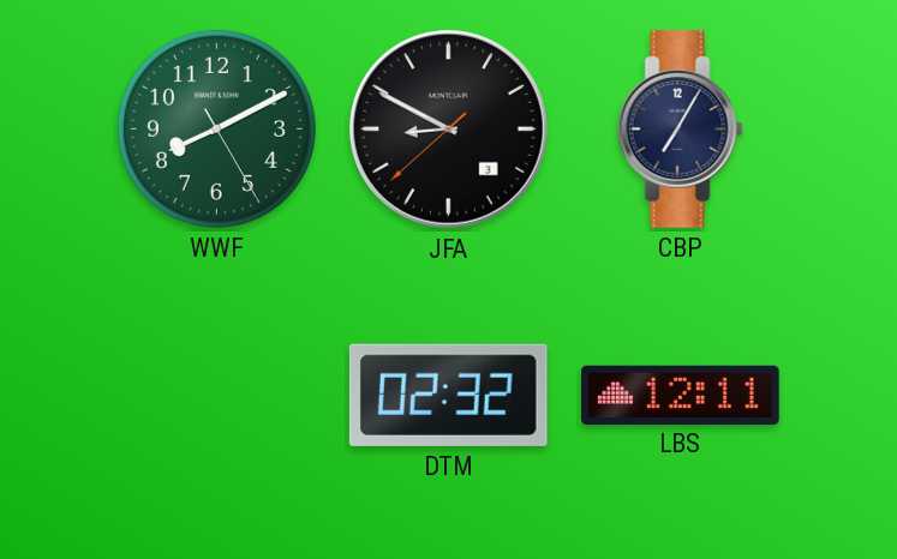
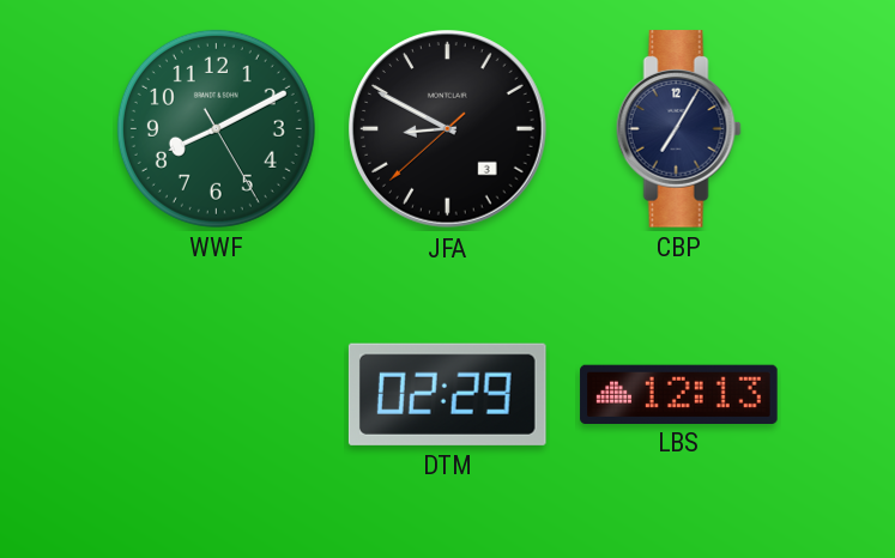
DTM: 02:32 -> 02:29
LBS: 12:11 -> 12:13
